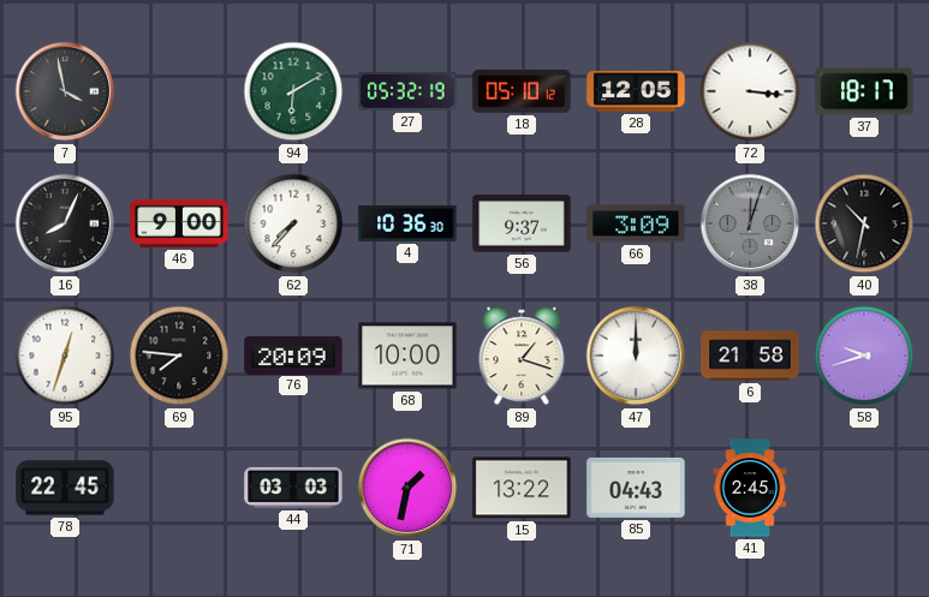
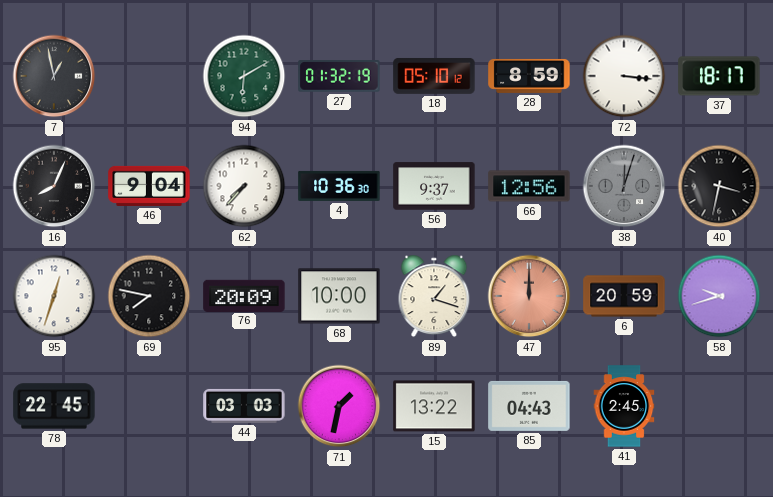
7: 3:58 -> 12:58
27: 05:32 -> 01:32
28: 12:05 -> 8:59
46: 9:00 -> 9:04
66: 3:09 -> 12:56
40: 10:32 -> 3:32
69: 7:46 -> 7:47
47 dial: white -> salmon
6: 21:58 -> 20:59
